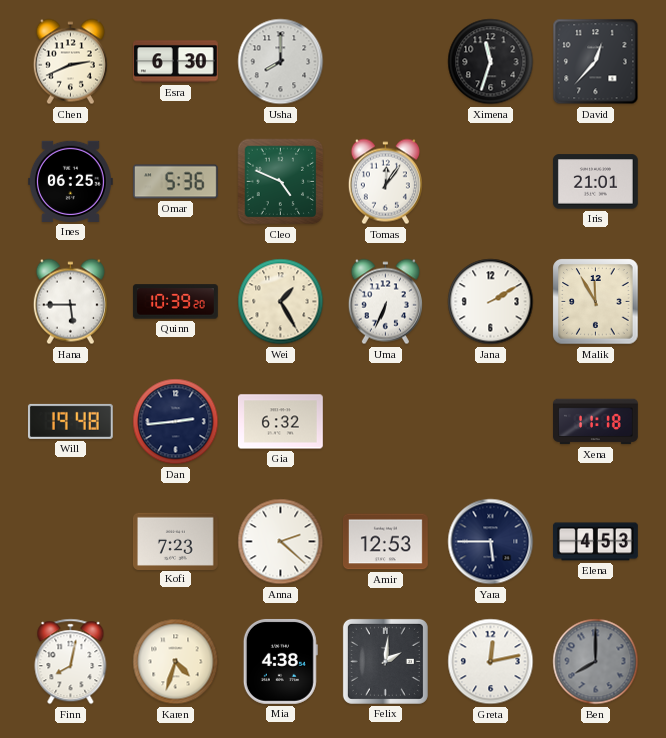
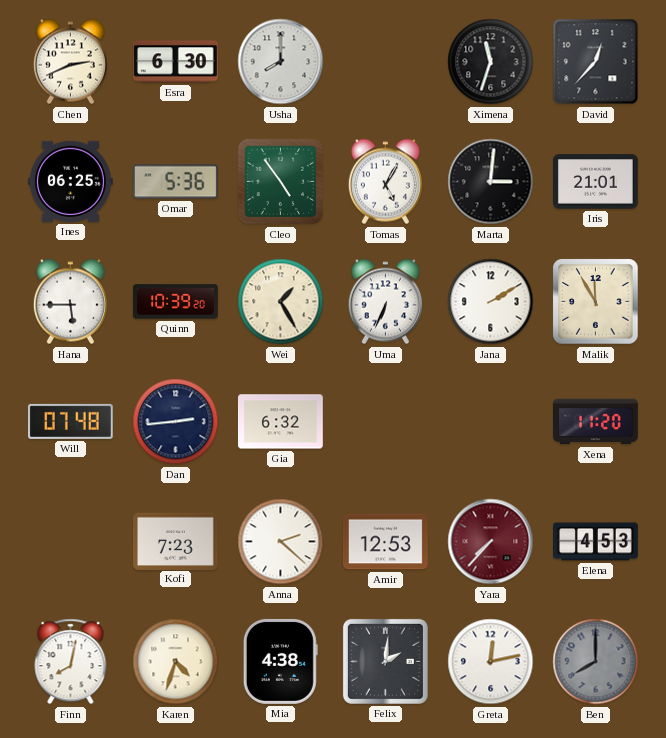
Cleo: 4:49 -> 4:54
Tomas: 12:06 -> 5:05
Marta: none -> 3:01
Will: 19:48 -> 07:48
Xena: 11:18 -> 11:20
Yara: 5:45 -> 7:37
Yara dial: navy -> burgundy
